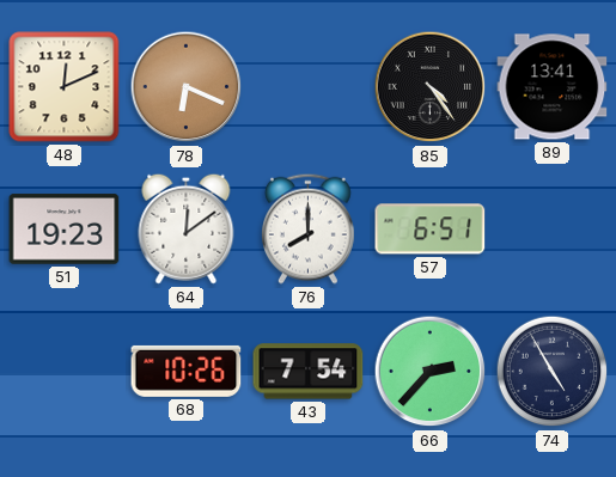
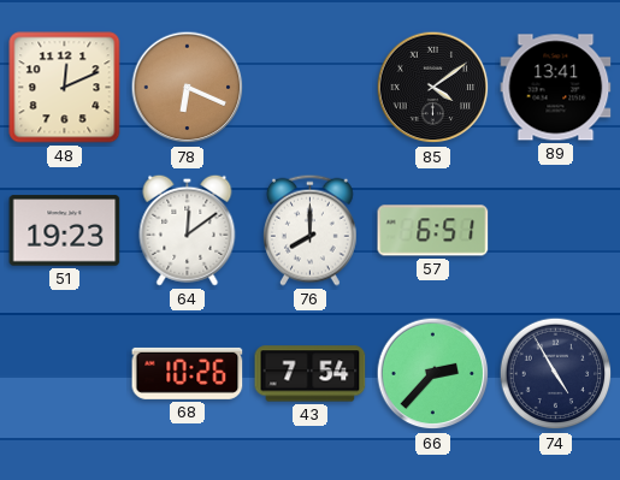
85: 4:24 -> 4:09
